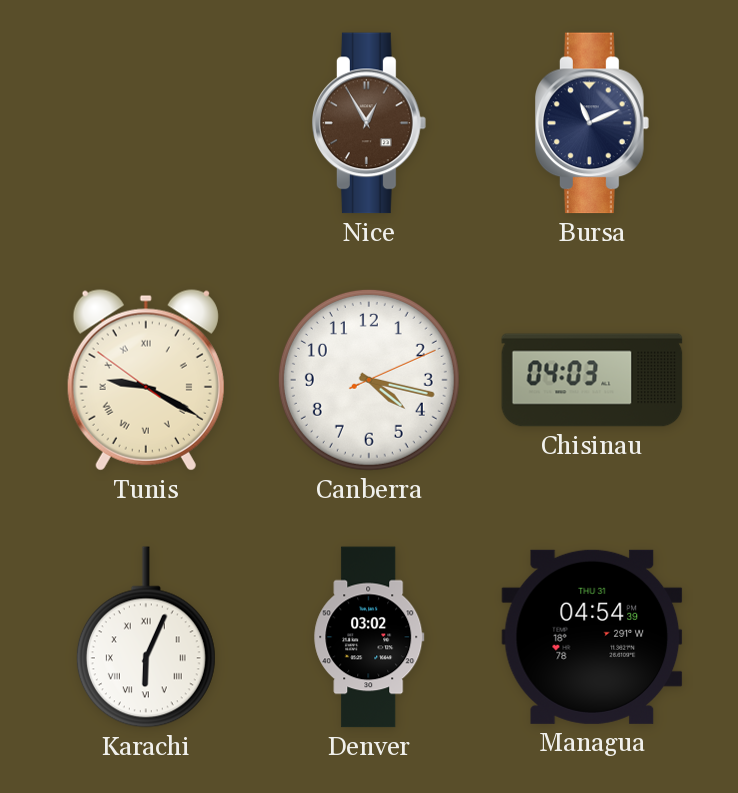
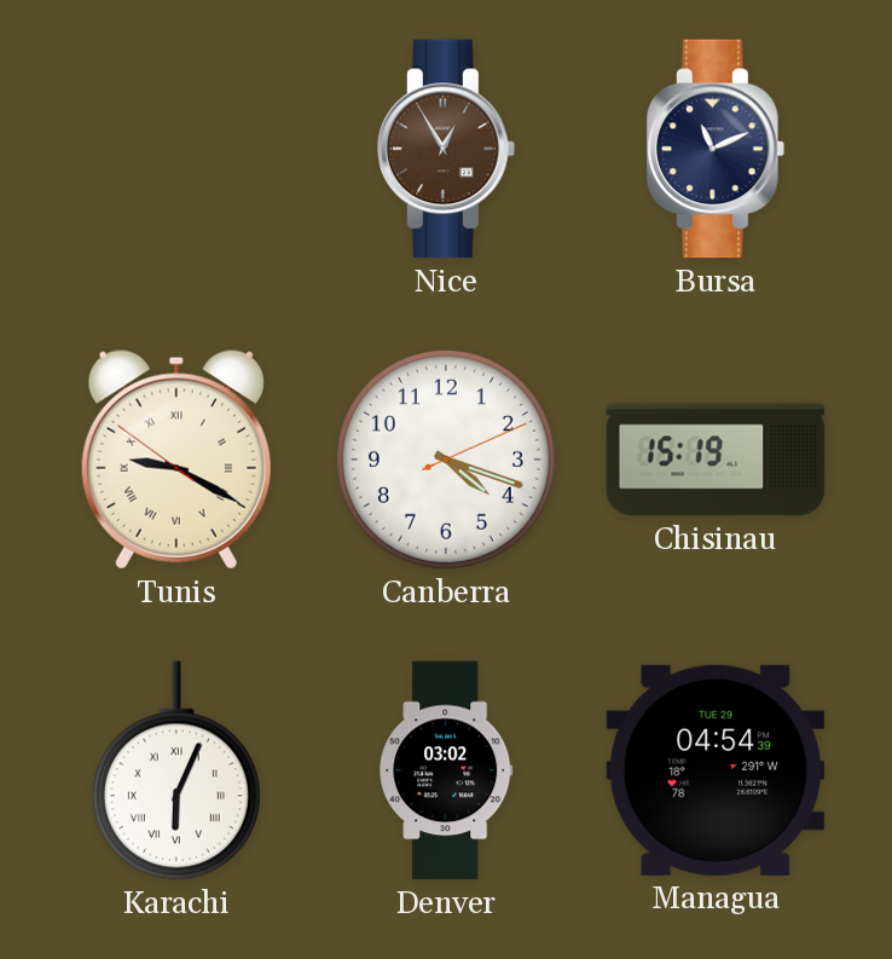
Canberra: 4:17 -> 4:18
Chisinau: 04:03 -> 15:19
Managua date: THU 31 -> TUE 29
